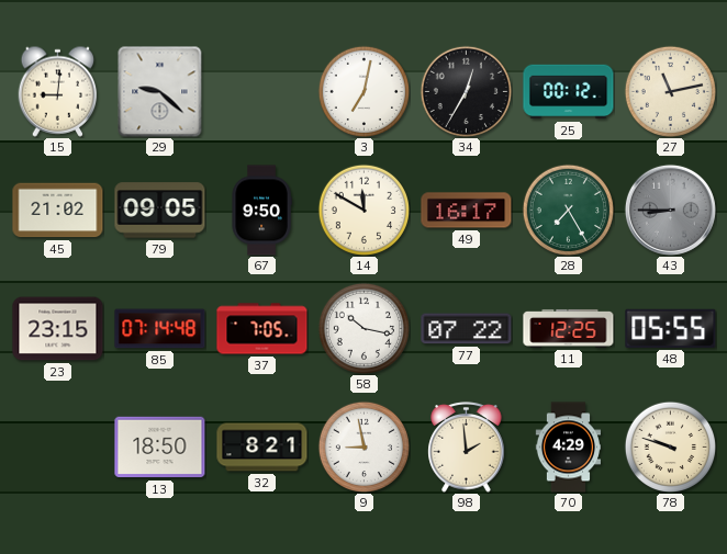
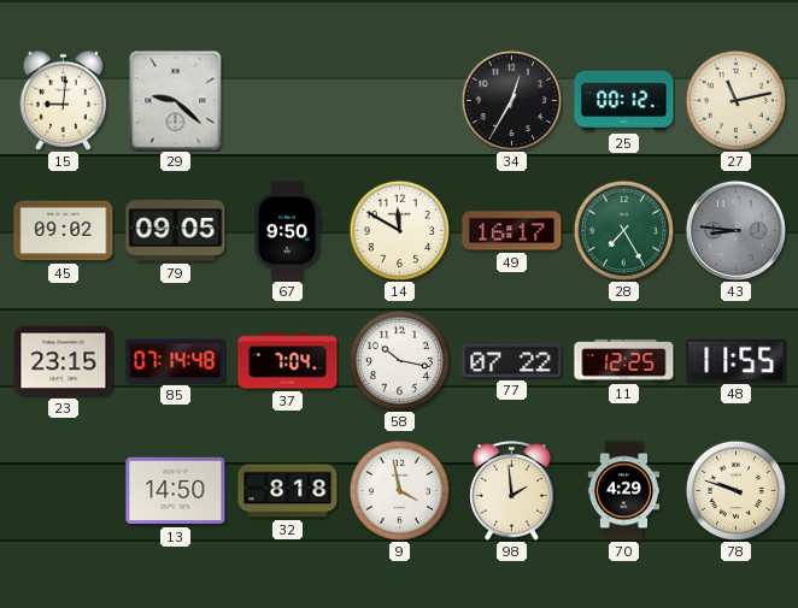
3: 7:02 -> none
45: 21:02 -> 09:02
43: 8:45 -> 8:46
37: 7:05 -> 7:04
48: 05:55 -> 11:55
13: 18:50 -> 14:50
32: 8:21 -> 8:18
9: 8:58 -> 3:58
